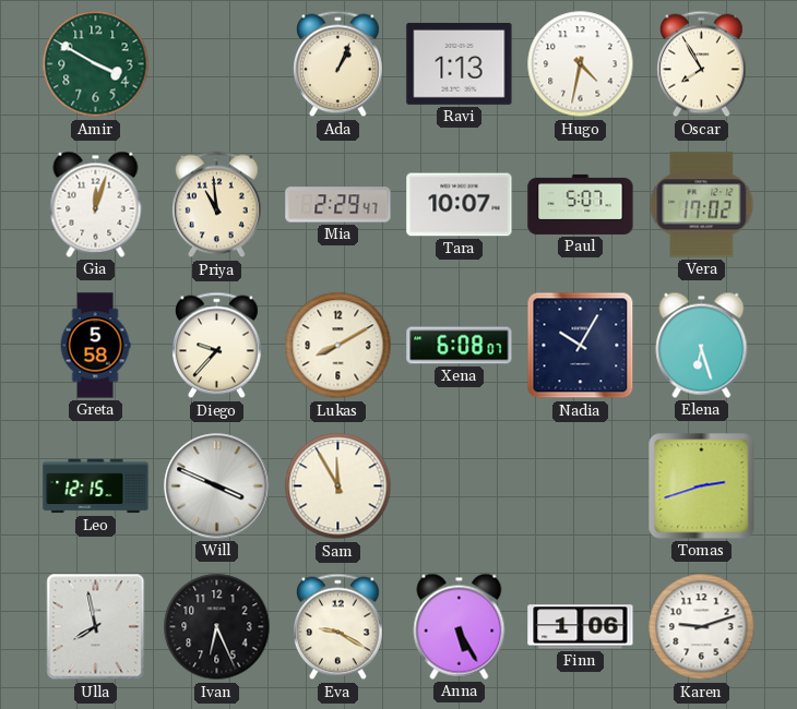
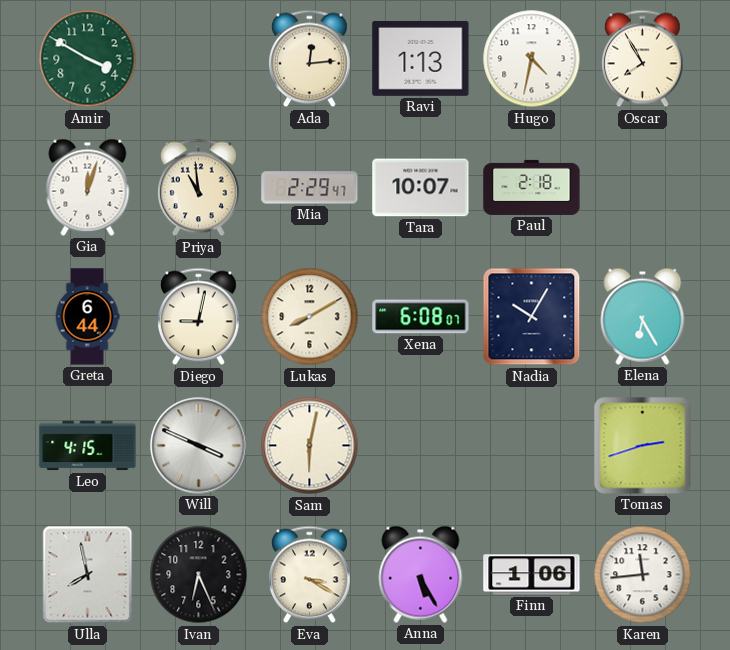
Ada: 1:04 -> 12:14
Paul: 5:07 -> 2:18
Vera: 17:02 -> none
Greta: 5:58 -> 6:44
Diego: 9:37 -> 9:02
Elena: 6:27 -> 6:25
Leo: 12:15 -> 4:15
Sam: 11:55 -> 6:02
Eva: 9:20 -> 3:20
Karen: 9:12 -> 11:44
